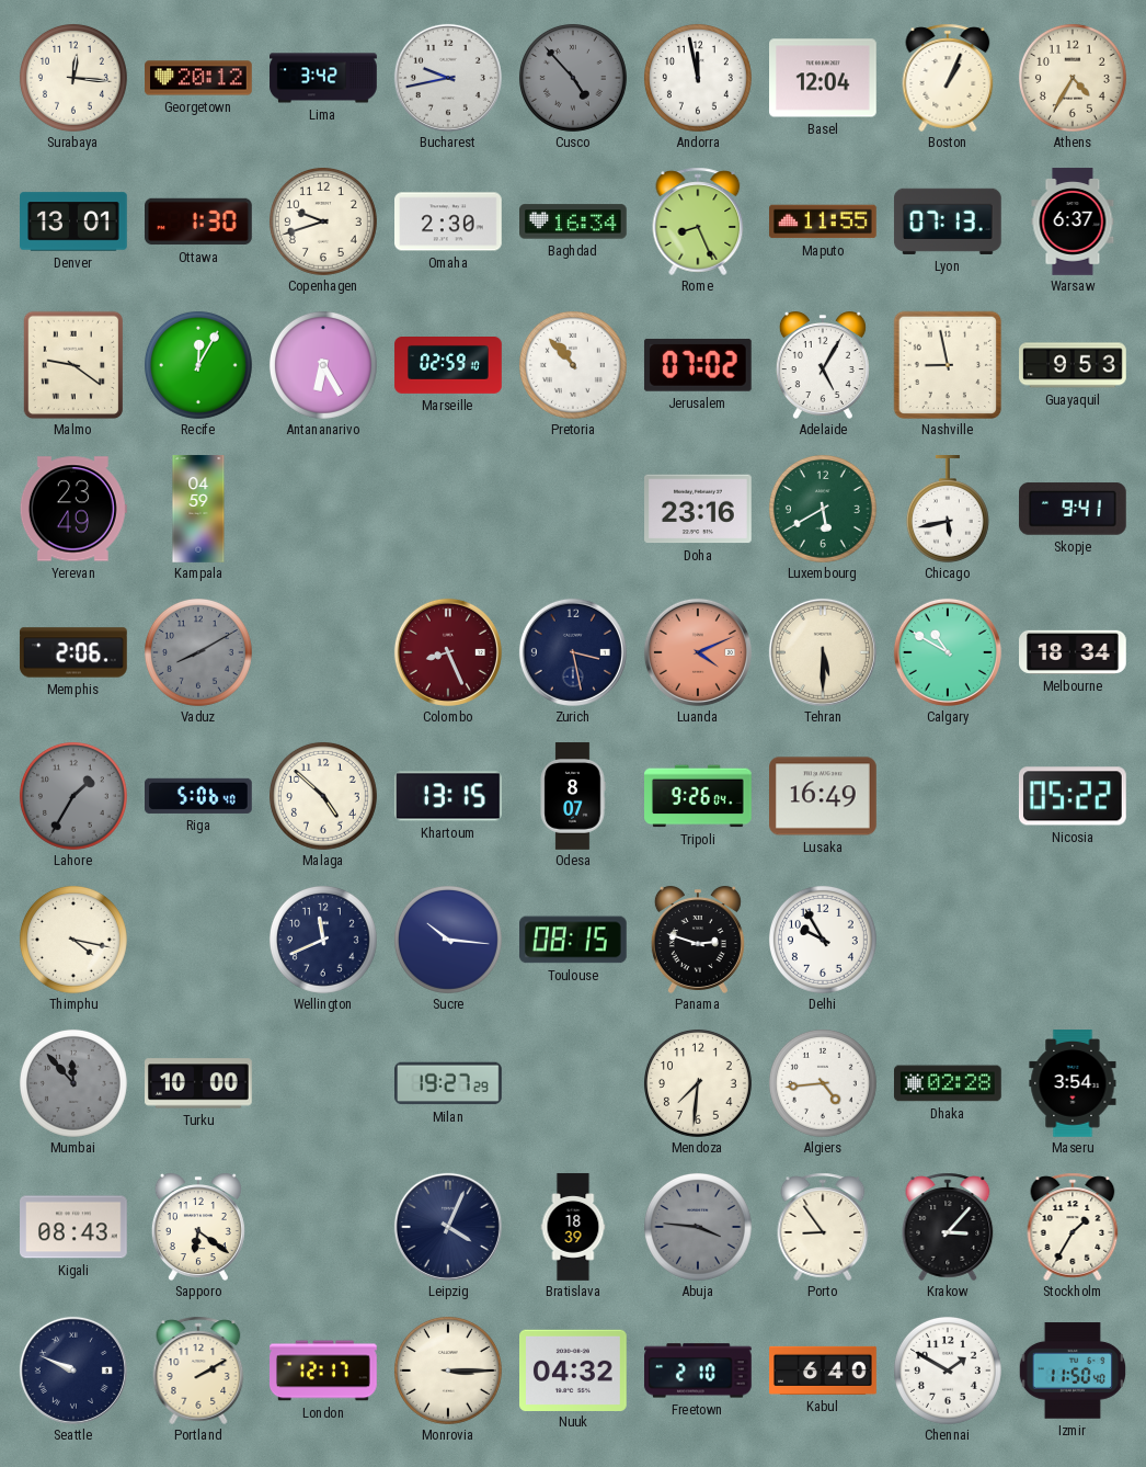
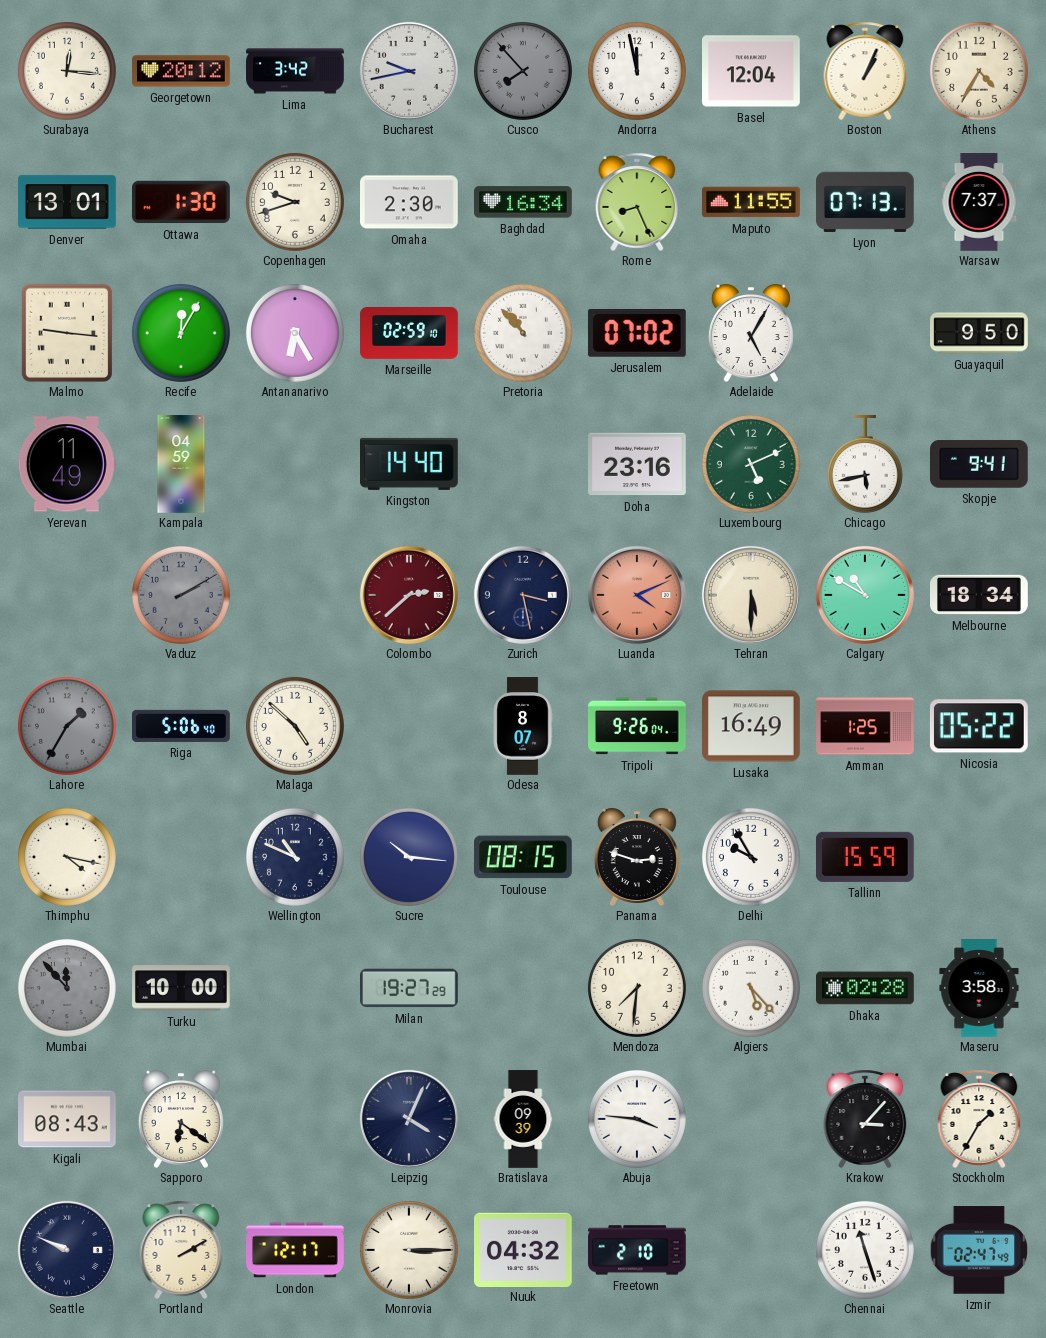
Cusco: 4:53 -> 7:53
Warsaw: 6:37 -> 7:37
Malmo: 9:21 -> 9:16
Nashville: 8:58 -> none
Guayaquil: 9:53 -> 9:50
Yerevan: 23:49 -> 11:49
Kingston: none -> 14:40
Luxembourg: 5:40 -> 5:11
Memphis: 2:06 -> none
Vaduz: 8:10 -> 2:10
Colombo: 8:26 -> 2:38
Khartoum: 13:15 -> none
Amman: none -> 1:25
Wellington: 11:41 -> 10:49
Tallinn: none -> 15:59
Algiers: 4:44 -> 5:23
Maseru: 3:54 -> 3:58
Bratislava: 18:39 -> 09:39
Abuja dial: grey -> white
Porto: 8:54 -> none
Kabul: 6:40 -> none
Chennai: 1:50 -> 11:27
Izmir: 11:50 -> 02:47
